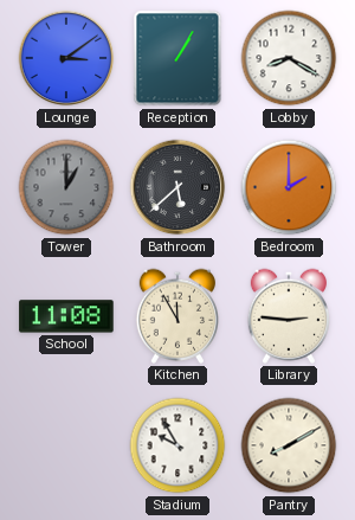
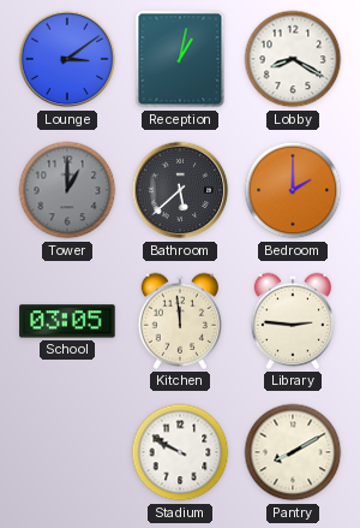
Reception: 1:05 -> 1:02
School: 11:08 -> 03:05
Kitchen: 11:55 -> 11:59
Stadium: 9:55 -> 9:50
